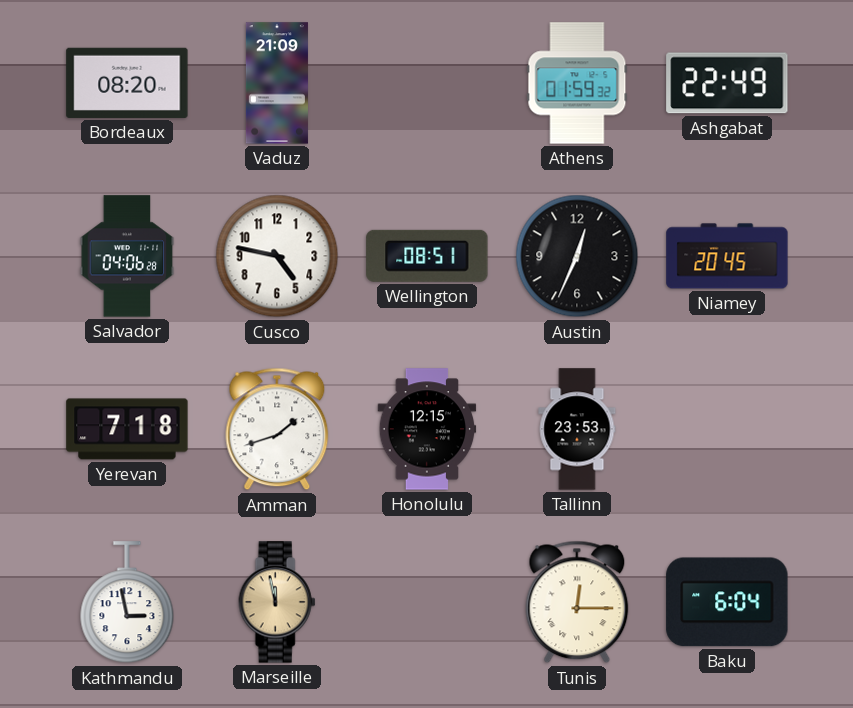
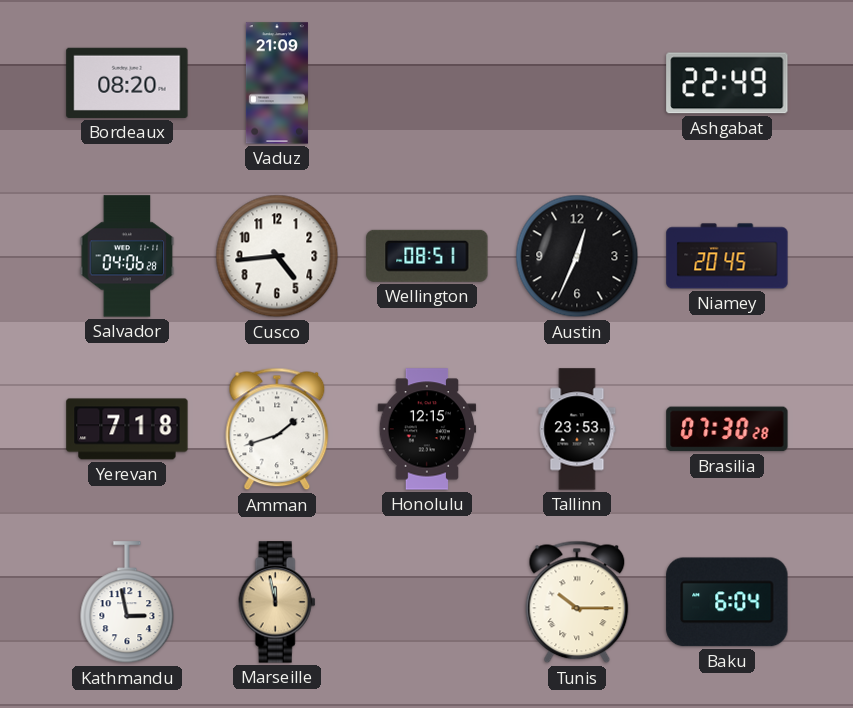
Athens: 01:59 -> none
Cusco: 4:47 -> 4:44
Brasilia: none -> 07:30
Tunis: 12:15 -> 10:15
